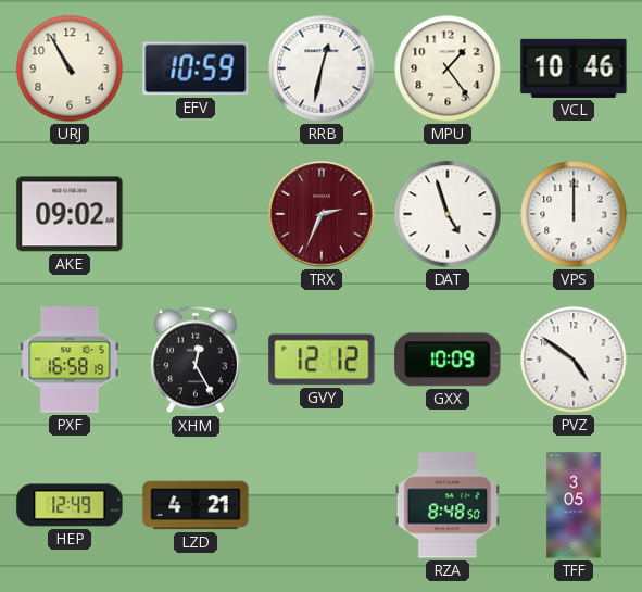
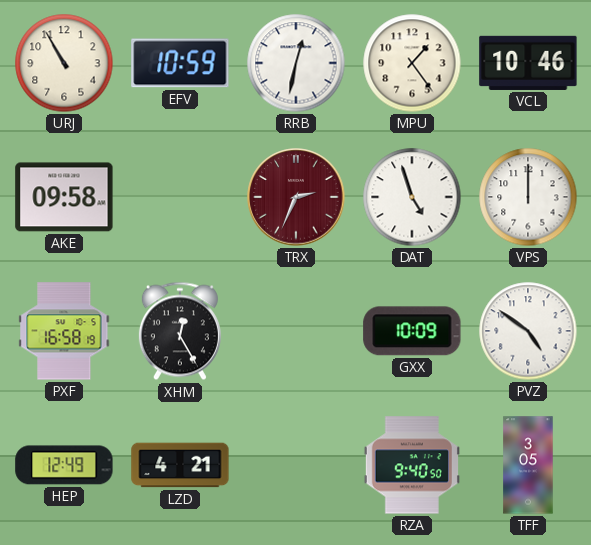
AKE: 09:02 -> 09:58
GVY: 12:12 -> none
RZA: 8:48 -> 9:40
